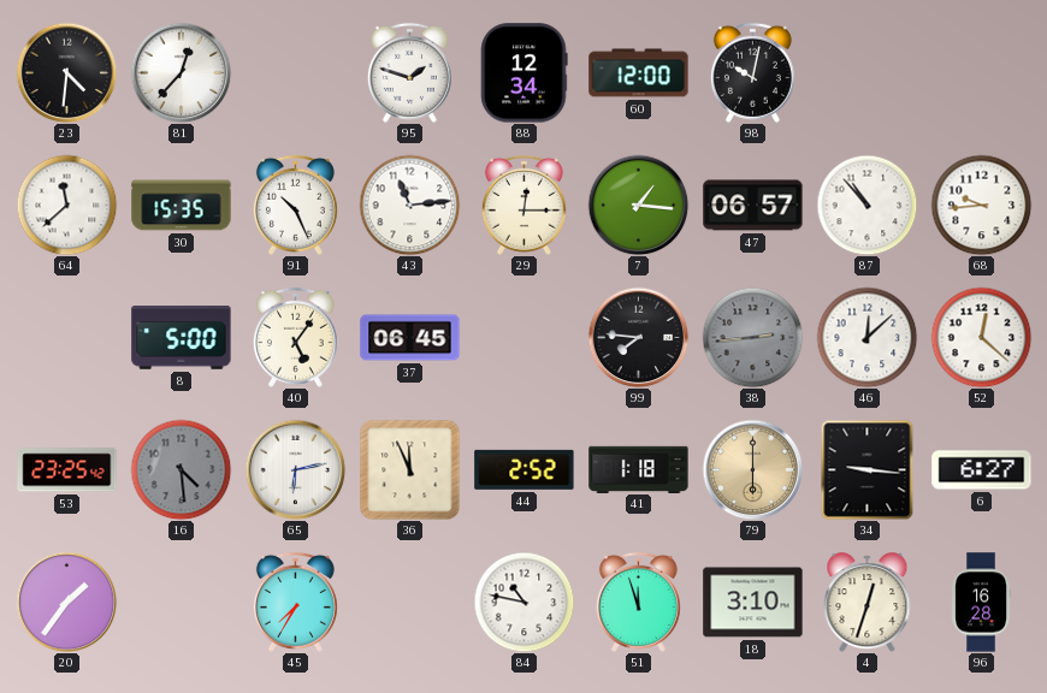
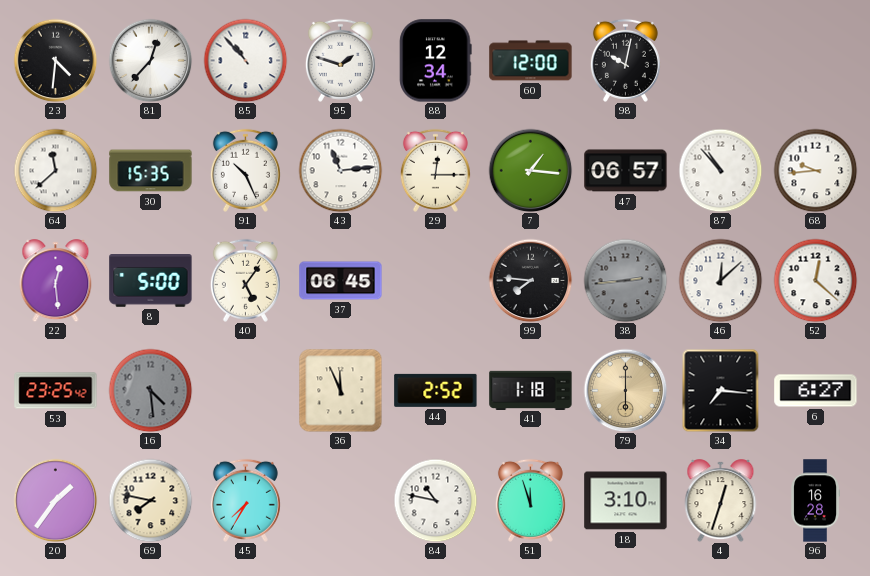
85: none -> 10:53
22: none -> 12:29
65: 6:13 -> none
34: 9:16 -> 7:16
69: none -> 7:47
